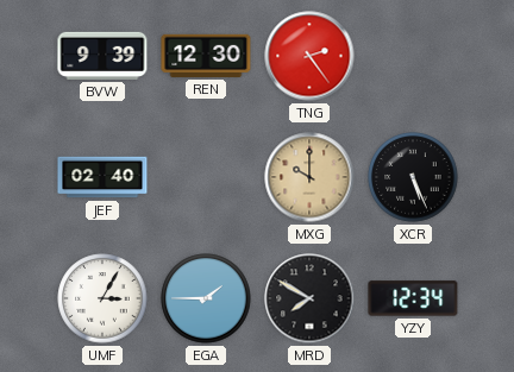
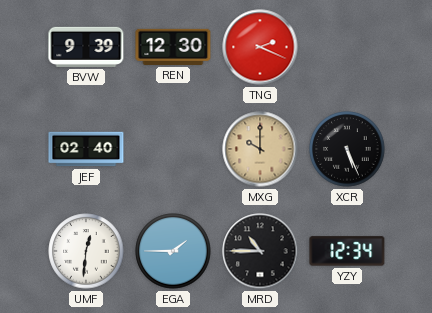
TNG: 2:24 -> 2:19
UMF: 3:05 -> 12:31
MRD: 7:50 -> 10:45
